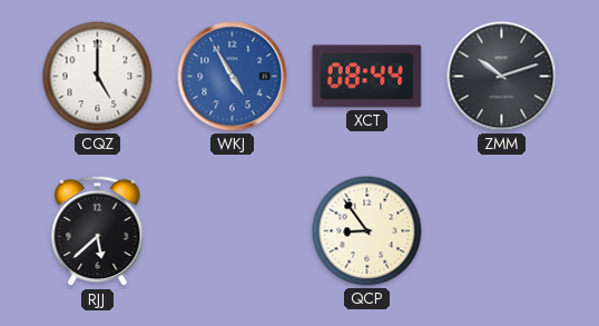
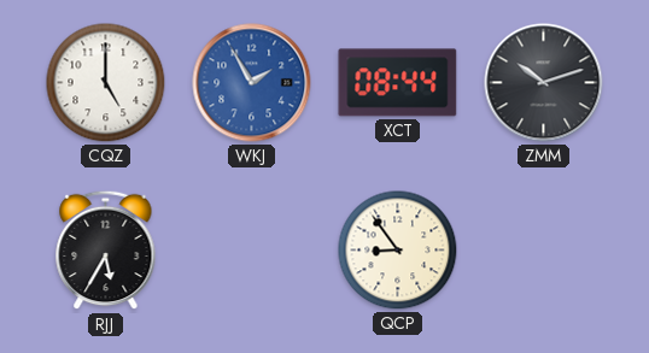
WKJ: 4:55 -> 1:55
RJJ: 5:38 -> 5:35
